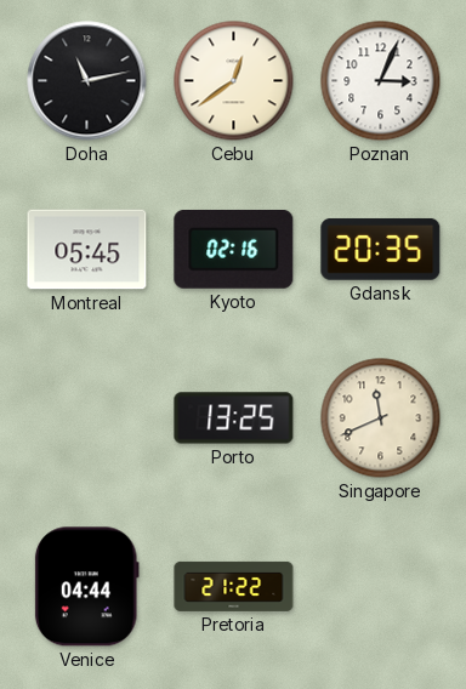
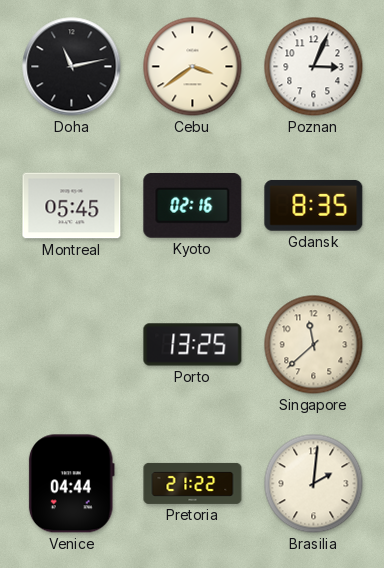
Cebu: 12:39 -> 3:39
Gdansk: 20:35 -> 8:35
Singapore: 11:41 -> 11:38
Brasilia: none -> 2:01
